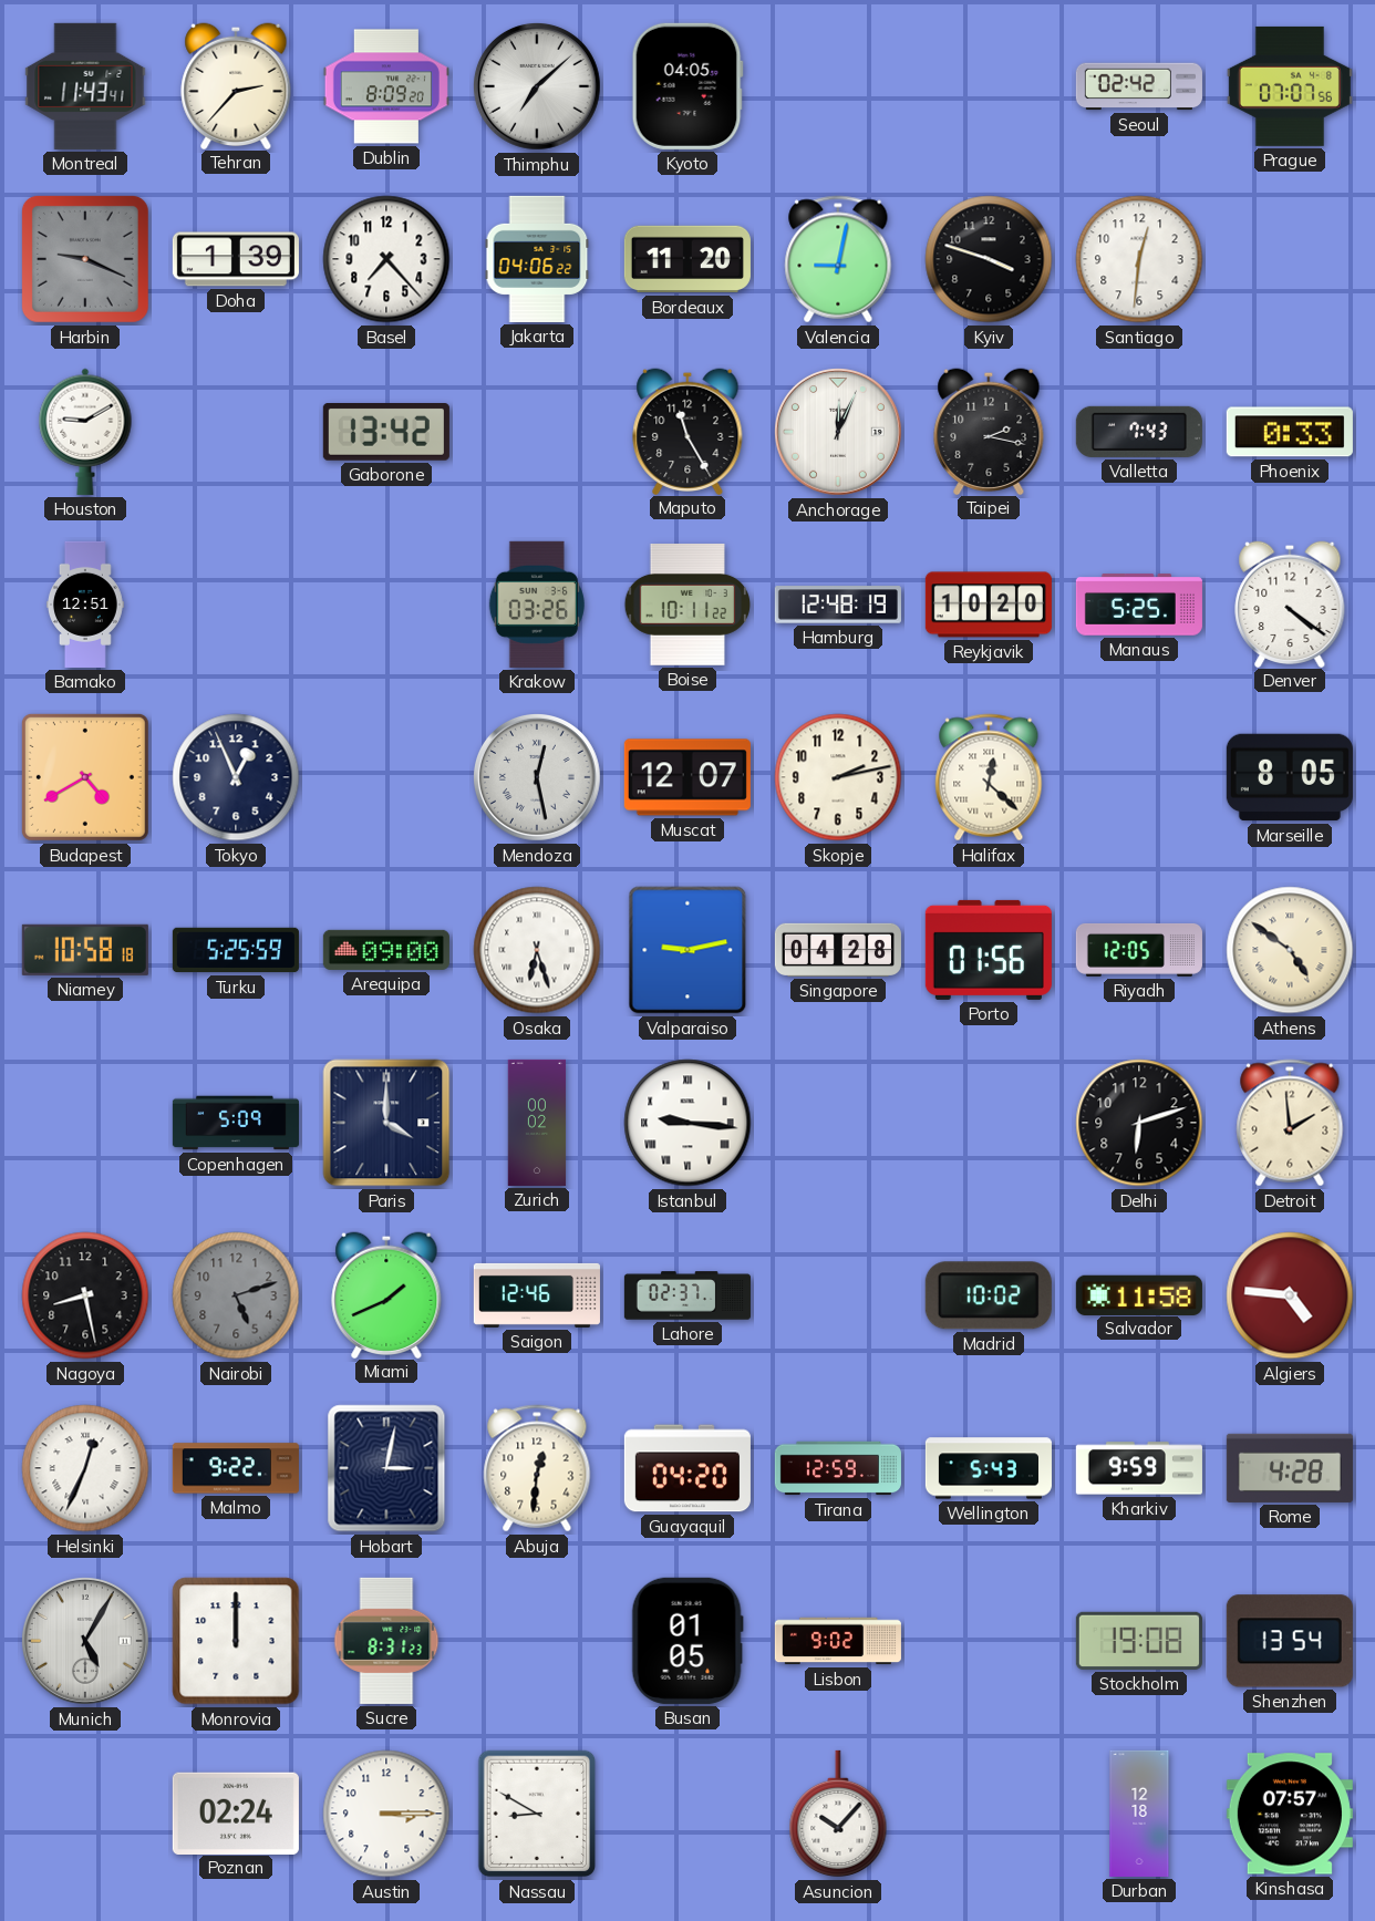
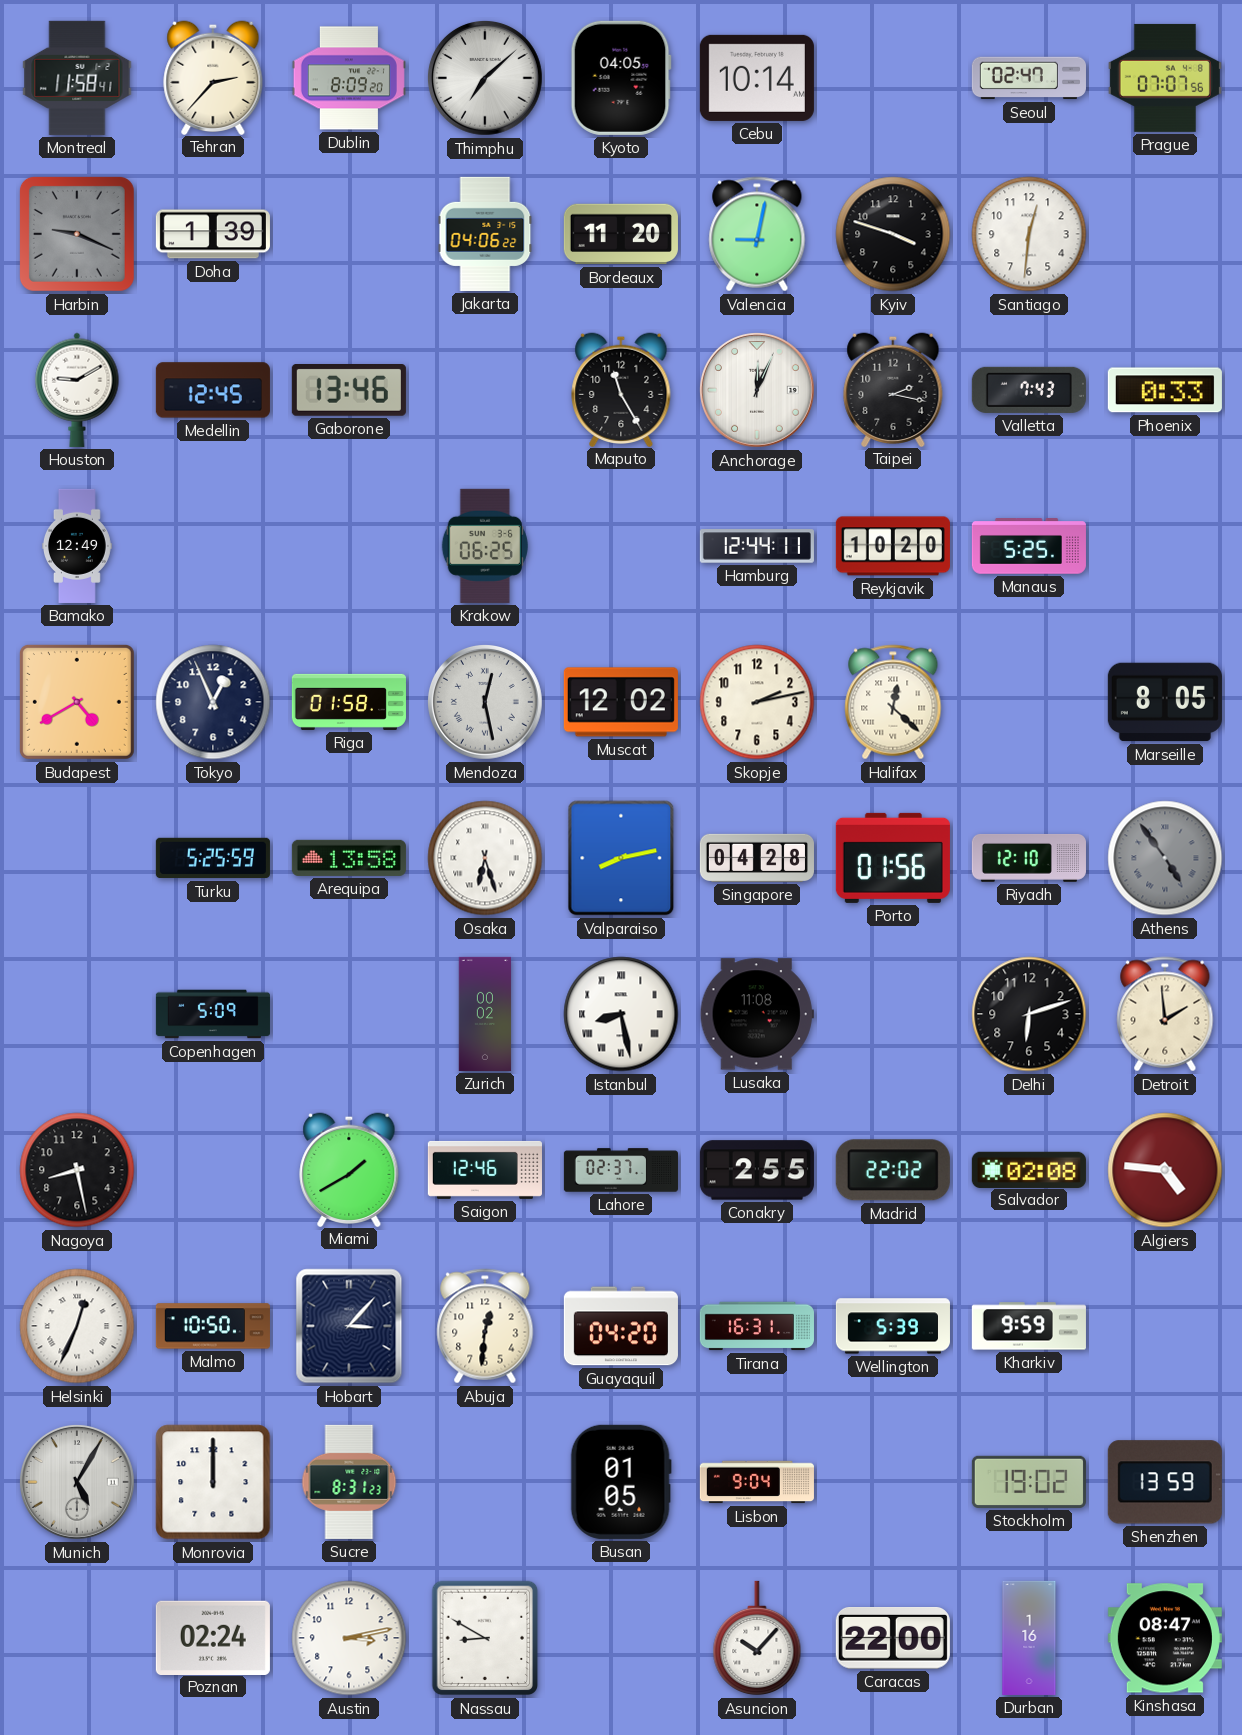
Montreal: 11:43 -> 11:58
Cebu: none -> 10:14
Seoul: 02:42 -> 02:47
Basel: 7:23 -> none
Medellin: none -> 12:45
Gaborone: 13:42 -> 13:46
Bamako: 12:51 -> 12:49
Krakow: 03:26 -> 06:25
Boise: 10:11 -> none
Hamburg: 12:48 -> 12:44
Denver: 4:21 -> none
Riga: none -> 01:58
Muscat: 12:07 -> 12:02
Niamey: 10:58 -> none
Arequipa: 09:00 -> 13:58
Valparaiso: 9:13 -> 8:13
Riyadh: 12:05 -> 12:10
Athens: 4:51 -> 4:54
Athens dial: cream -> grey
Paris: 4:00 -> none
Istanbul: 9:16 -> 8:28
Lusaka: none -> 11:08
Nairobi: 5:12 -> none
Miami: 1:41 -> 1:40
Conakry: none -> 2:55
Madrid: 10:02 -> 22:02
Salvador: 11:58 -> 02:08
Malmo: 9:22 -> 10:50
Hobart: 3:02 -> 3:07
Tirana: 12:59 -> 16:31
Wellington: 5:43 -> 5:39
Rome: 4:28 -> none
Lisbon: 9:02 -> 9:04
Stockholm: 19:08 -> 19:02
Shenzhen: 13:54 -> 13:59
Austin: 3:15 -> 3:13
Caracas: none -> 22:00
Durban: 12:18 -> 1:16
Kinshasa: 07:57 -> 08:47
